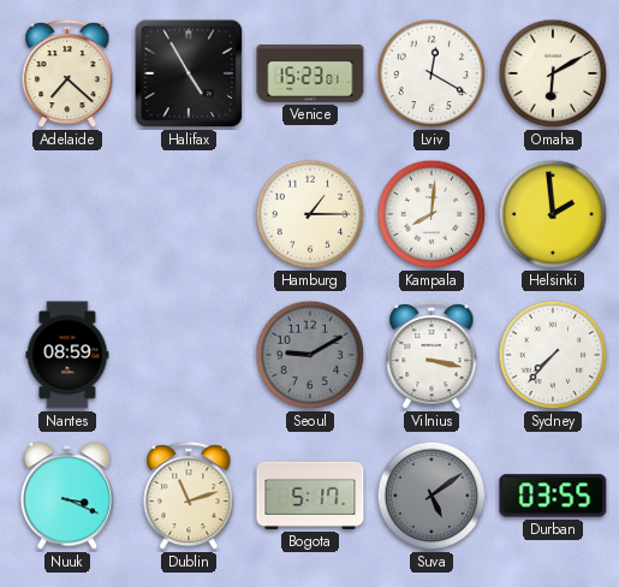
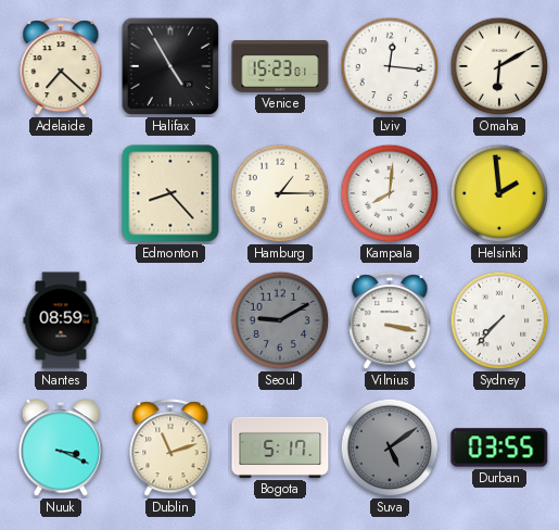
Lviv: 12:20 -> 12:16
Edmonton: none -> 8:23
